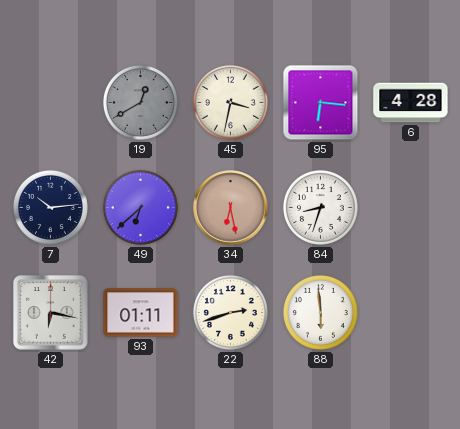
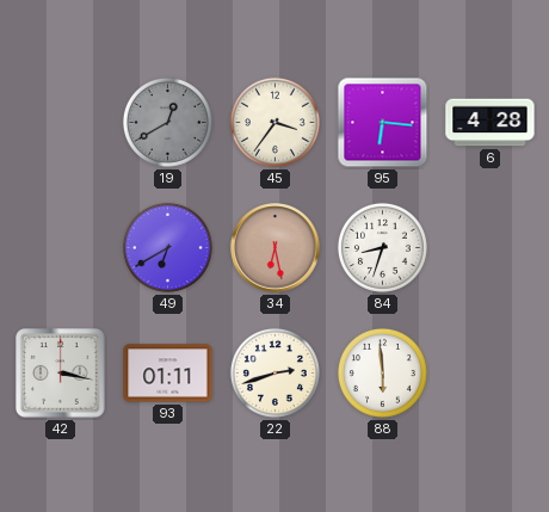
45: 3:32 -> 3:36
7: 10:14 -> none
49: 6:38 -> 6:40
42: 6:17 -> 3:17
